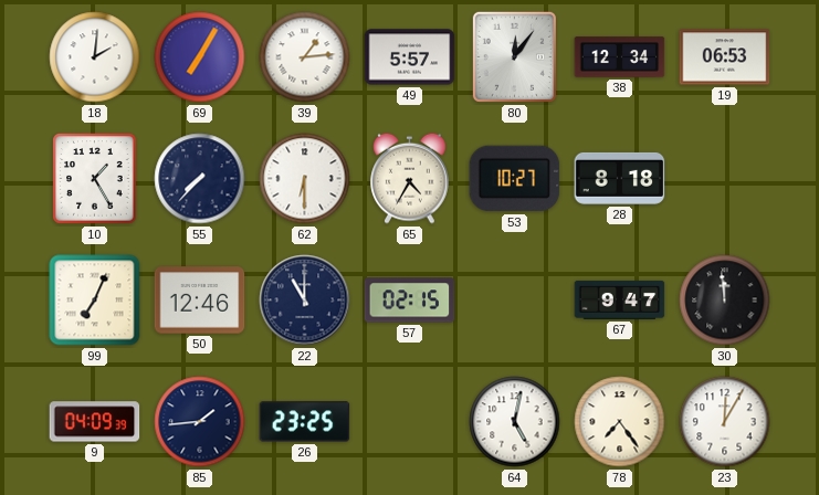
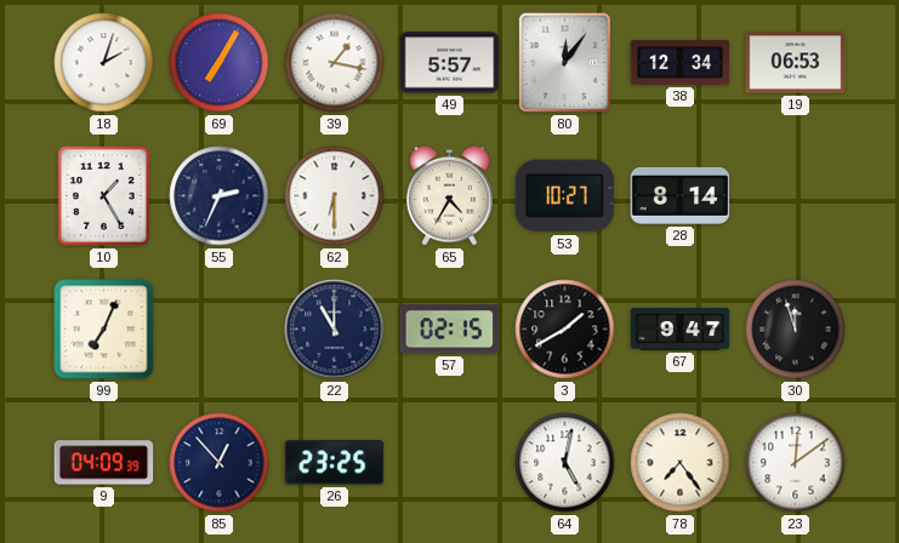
18: 2:01 -> 2:03
39: 1:14 -> 1:17
55: 7:37 -> 2:34
28: 8:18 -> 8:14
50: 12:46 -> none
3: none -> 1:40
30: 11:59 -> 11:57
85: 1:44 -> 12:53
23: 12:05 -> 12:09
